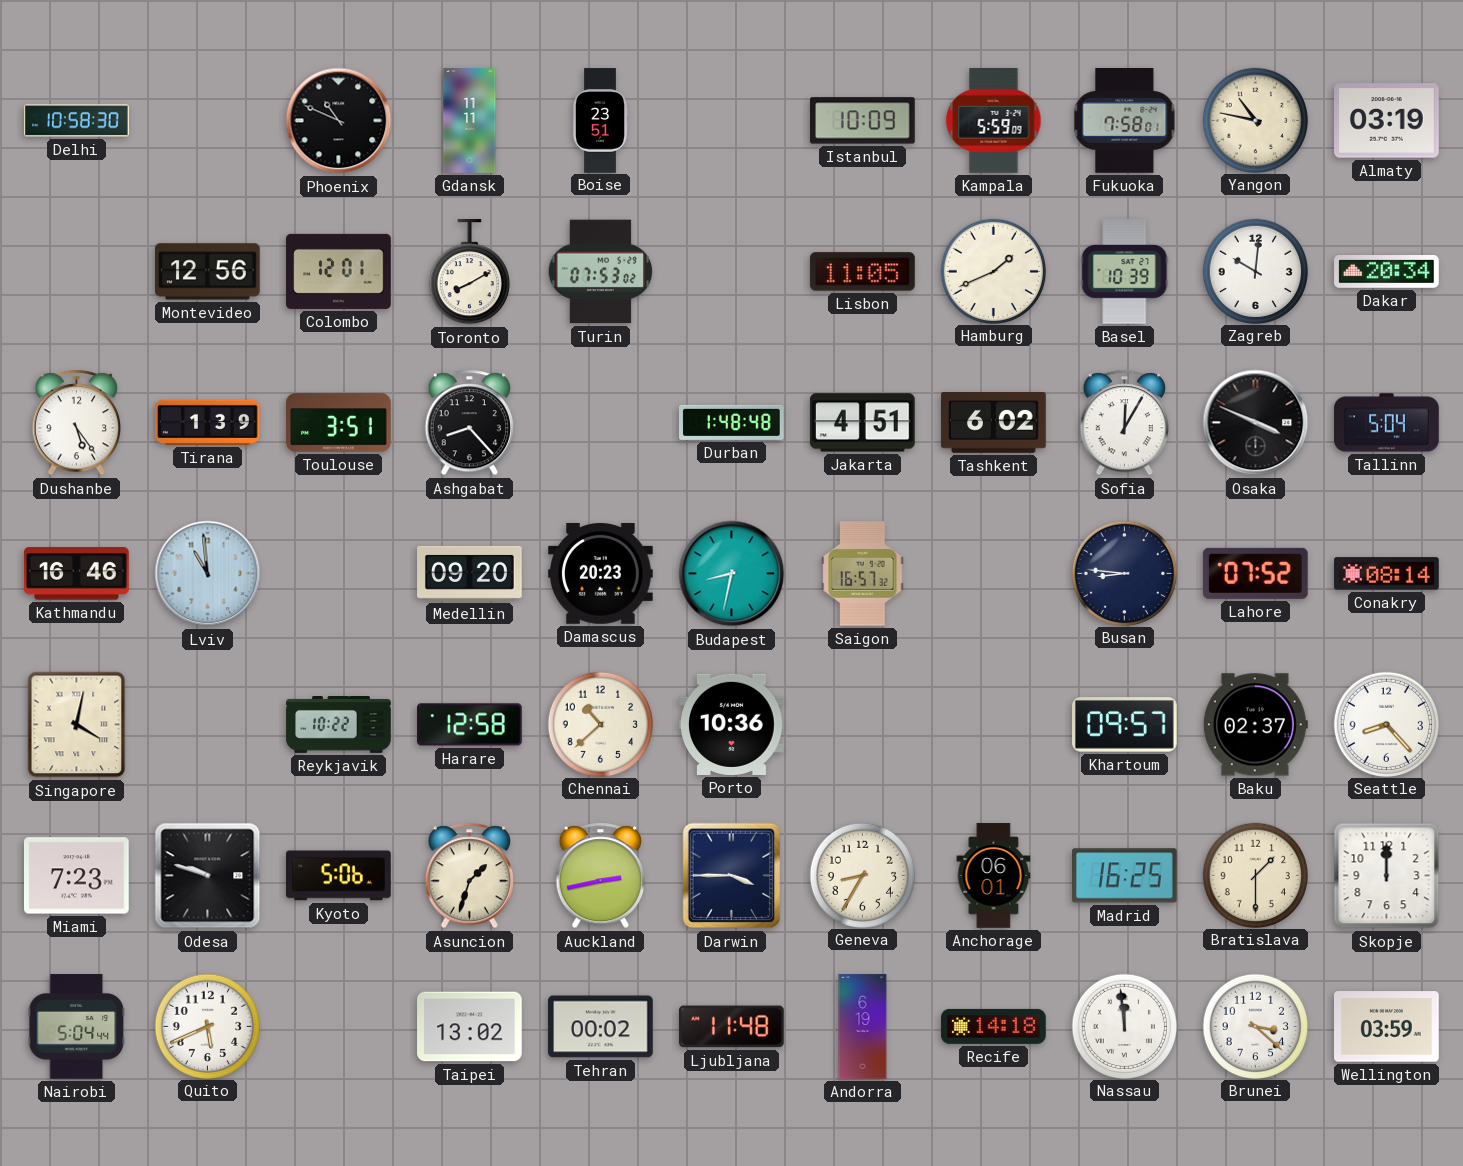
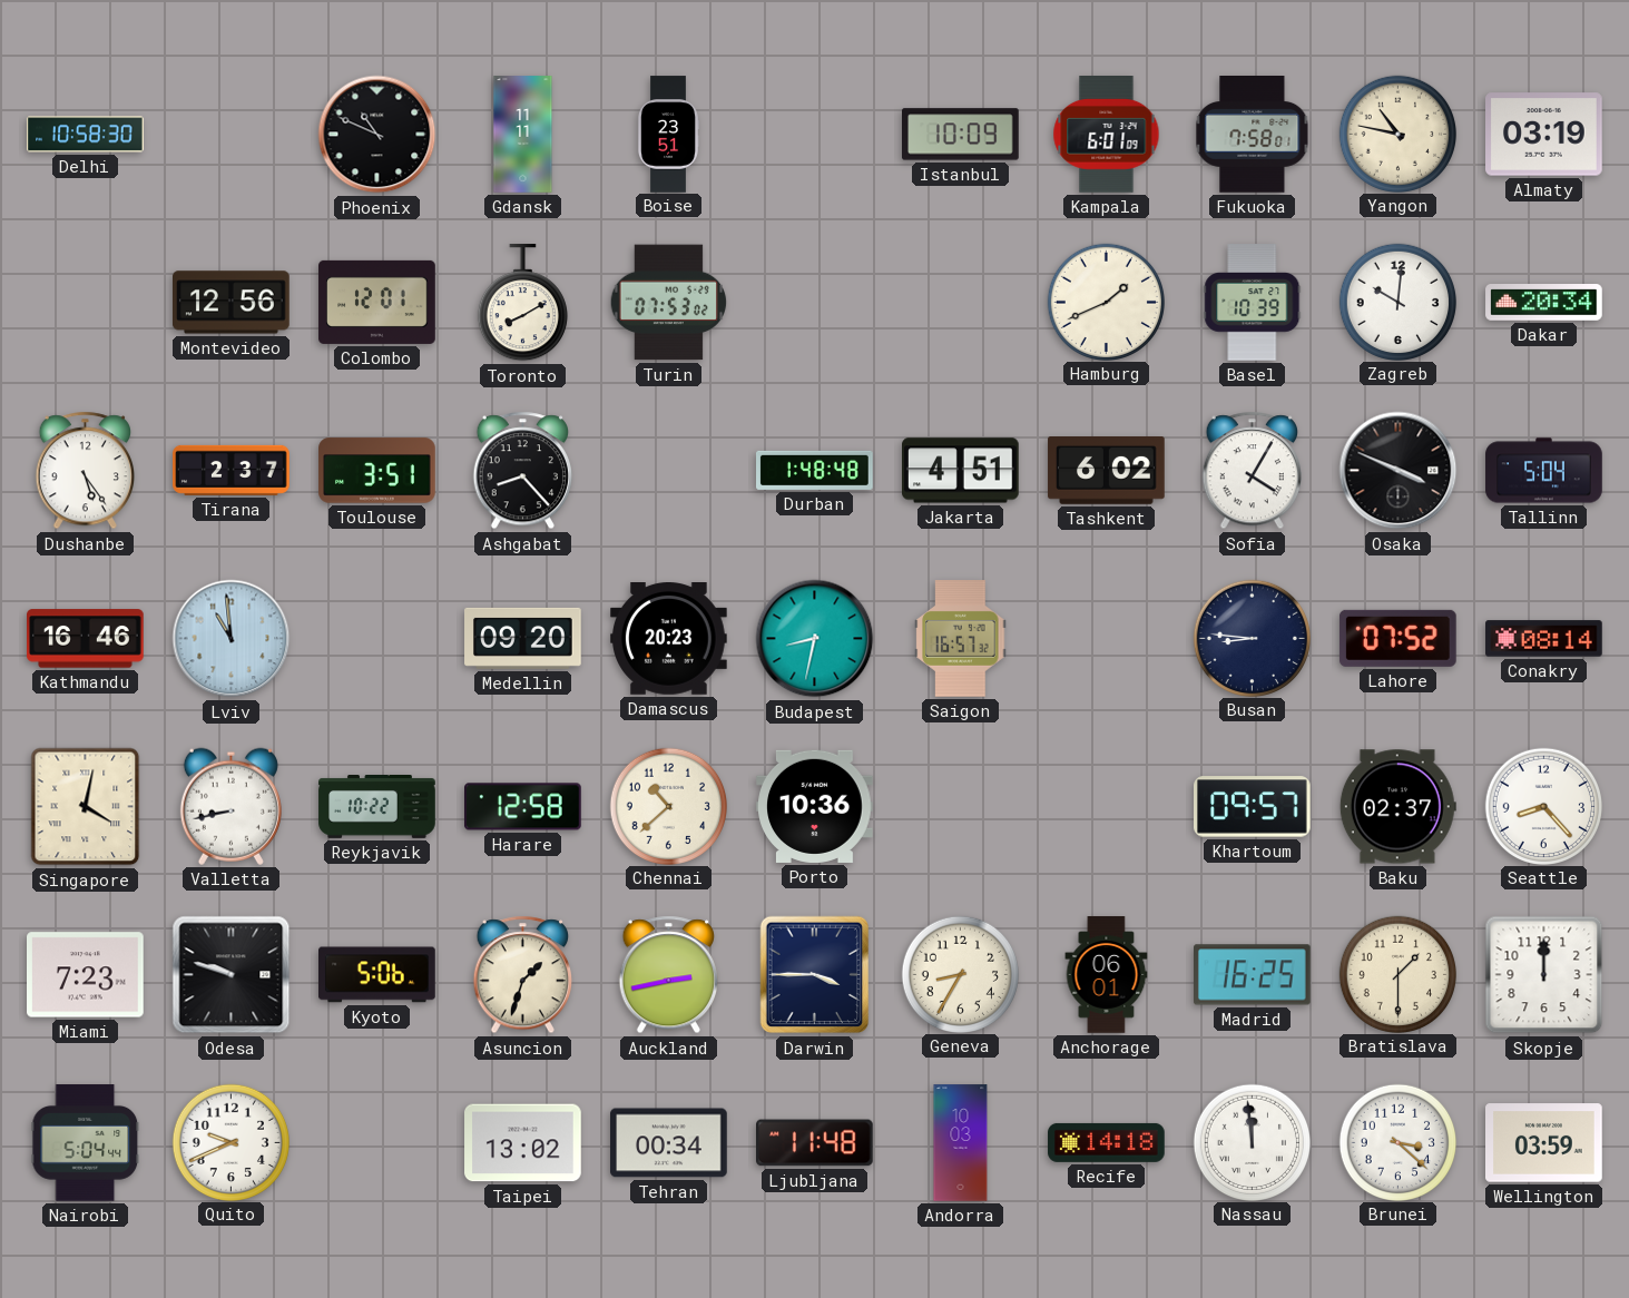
Kampala: 5:59 -> 6:01
Lisbon: 11:05 -> none
Tirana: 1:39 -> 2:37
Sofia: 12:05 -> 4:05
Valletta: none -> 8:43
Quito: 5:41 -> 9:41
Tehran: 00:02 -> 00:34
Andorra: 6:19 -> 10:03
